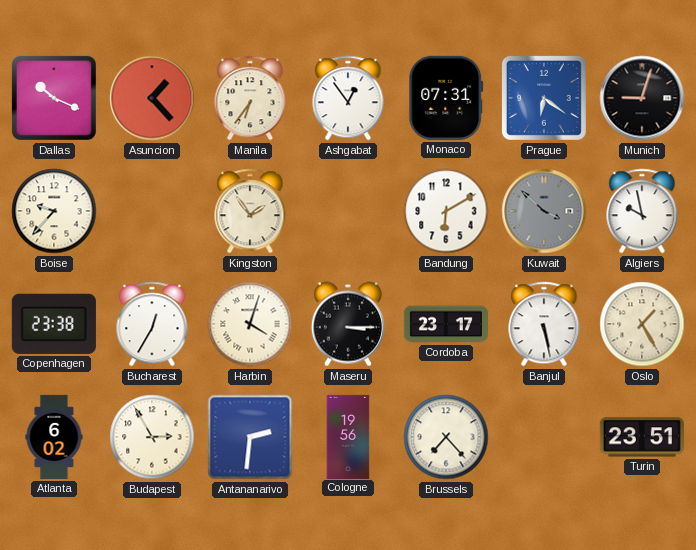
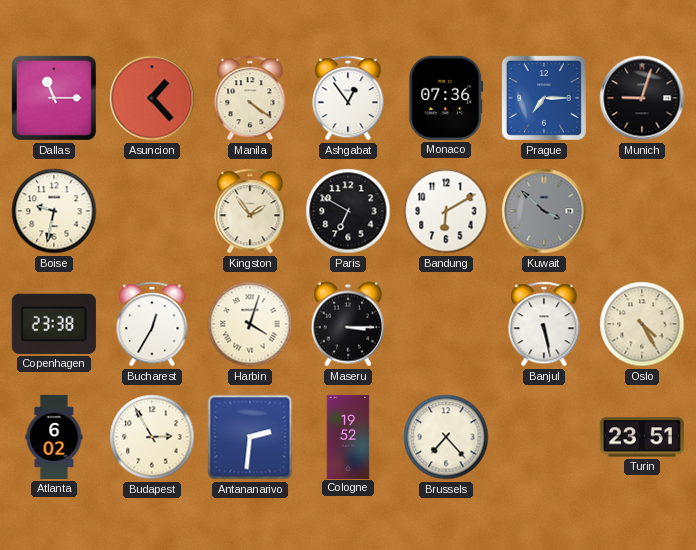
Dallas: 10:19 -> 11:15
Manila: 6:36 -> 4:21
Monaco: 07:31 -> 07:36
Prague: 6:21 -> 7:15
Boise: 9:37 -> 9:32
Paris: none -> 6:50
Algiers: 9:58 -> none
Cordoba: 23:17 -> none
Oslo: 1:25 -> 4:25
Cologne: 19:56 -> 19:52
